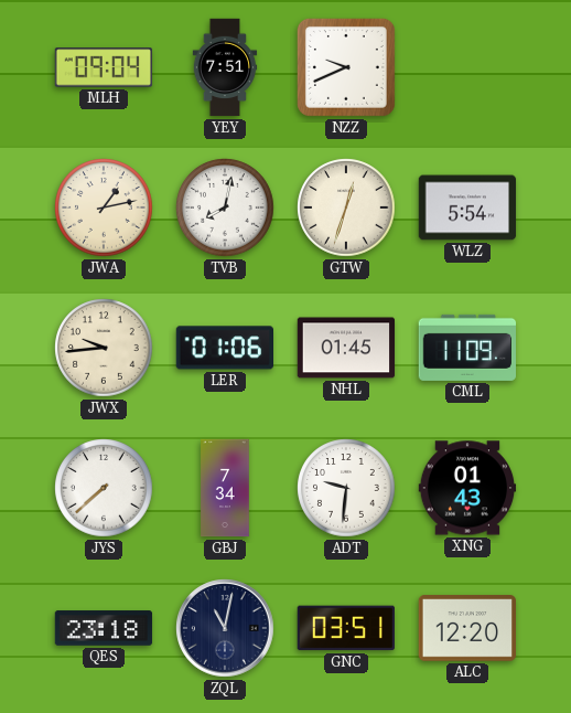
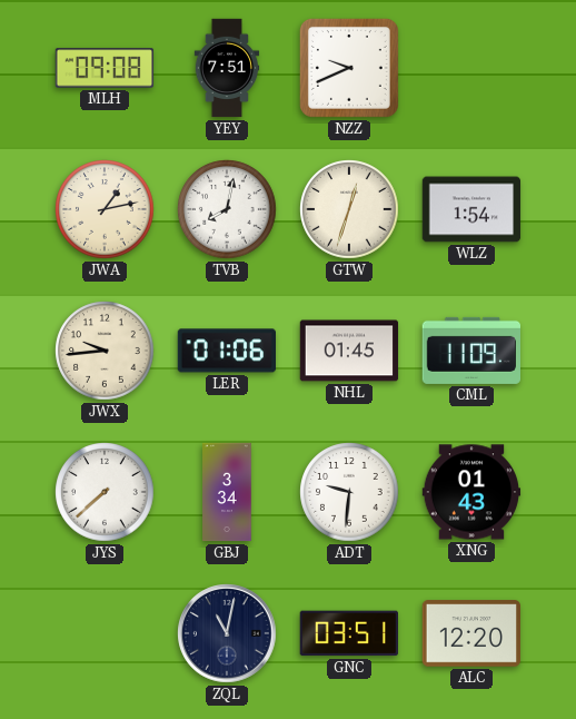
MLH: 09:04 -> 09:08
WLZ: 5:54 -> 1:54
GBJ: 7:34 -> 3:34
QES: 23:18 -> none
